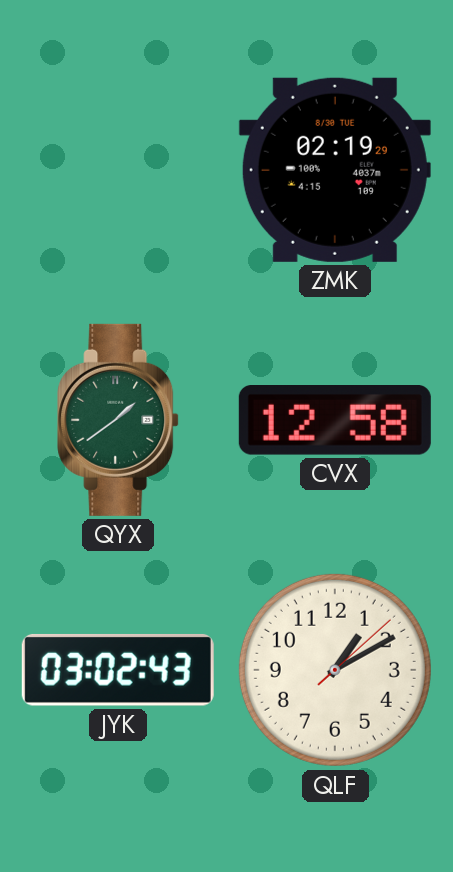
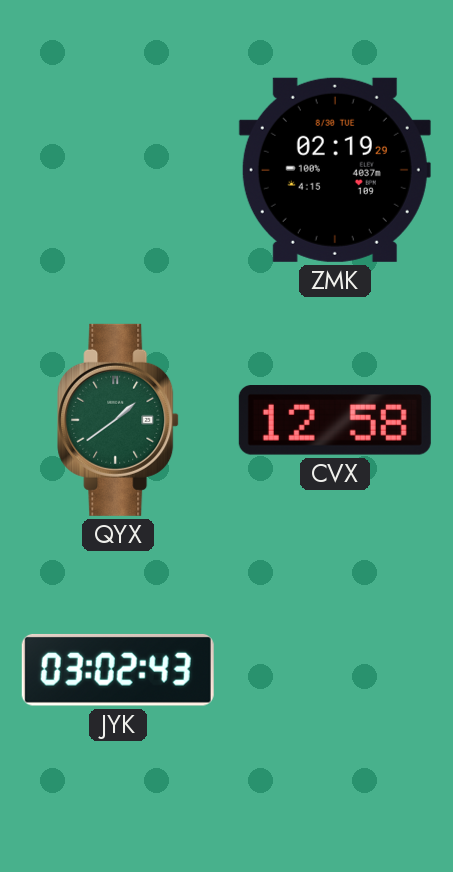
QLF: 1:10 -> none
